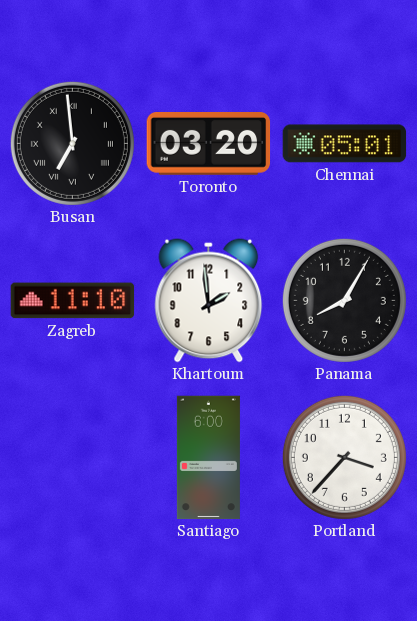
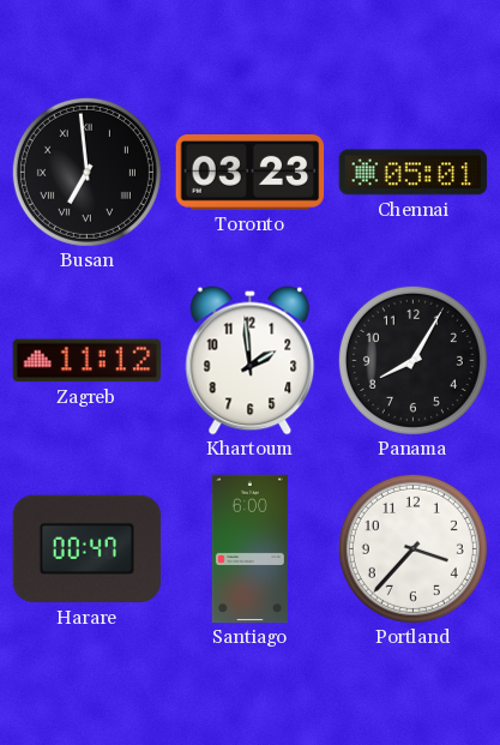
Toronto: 03:20 -> 03:23
Zagreb: 11:10 -> 11:12
Harare: none -> 00:47
